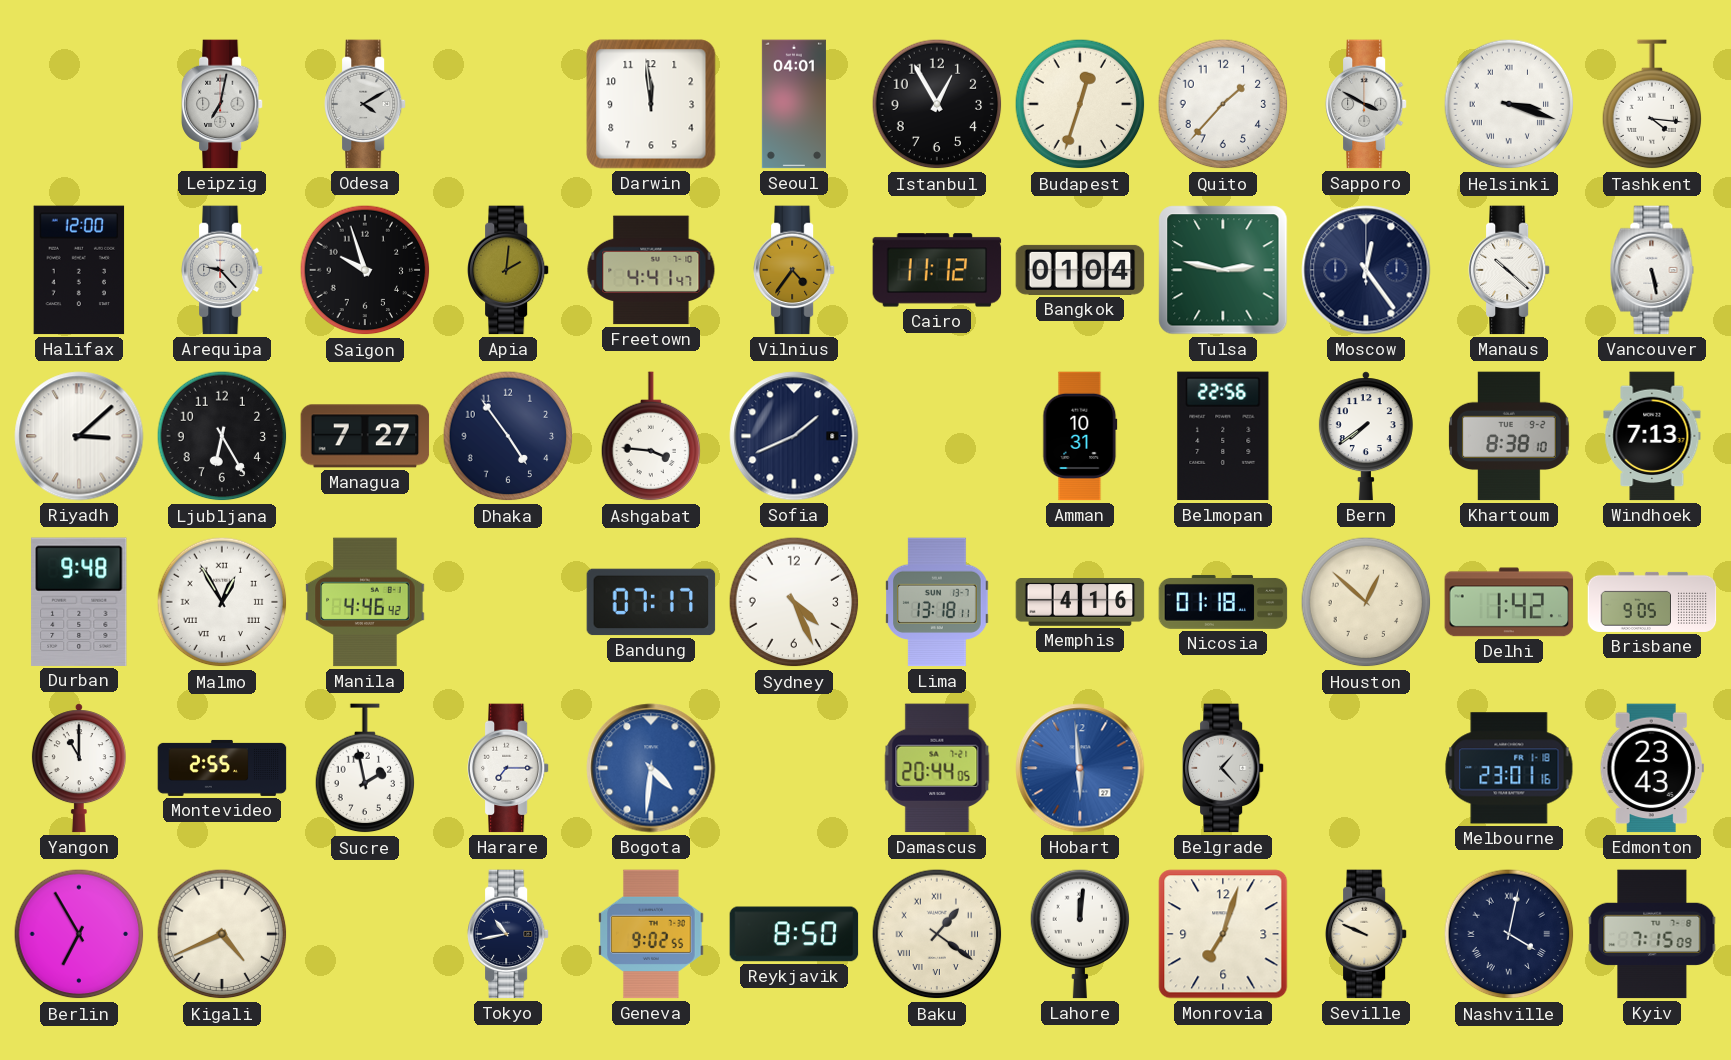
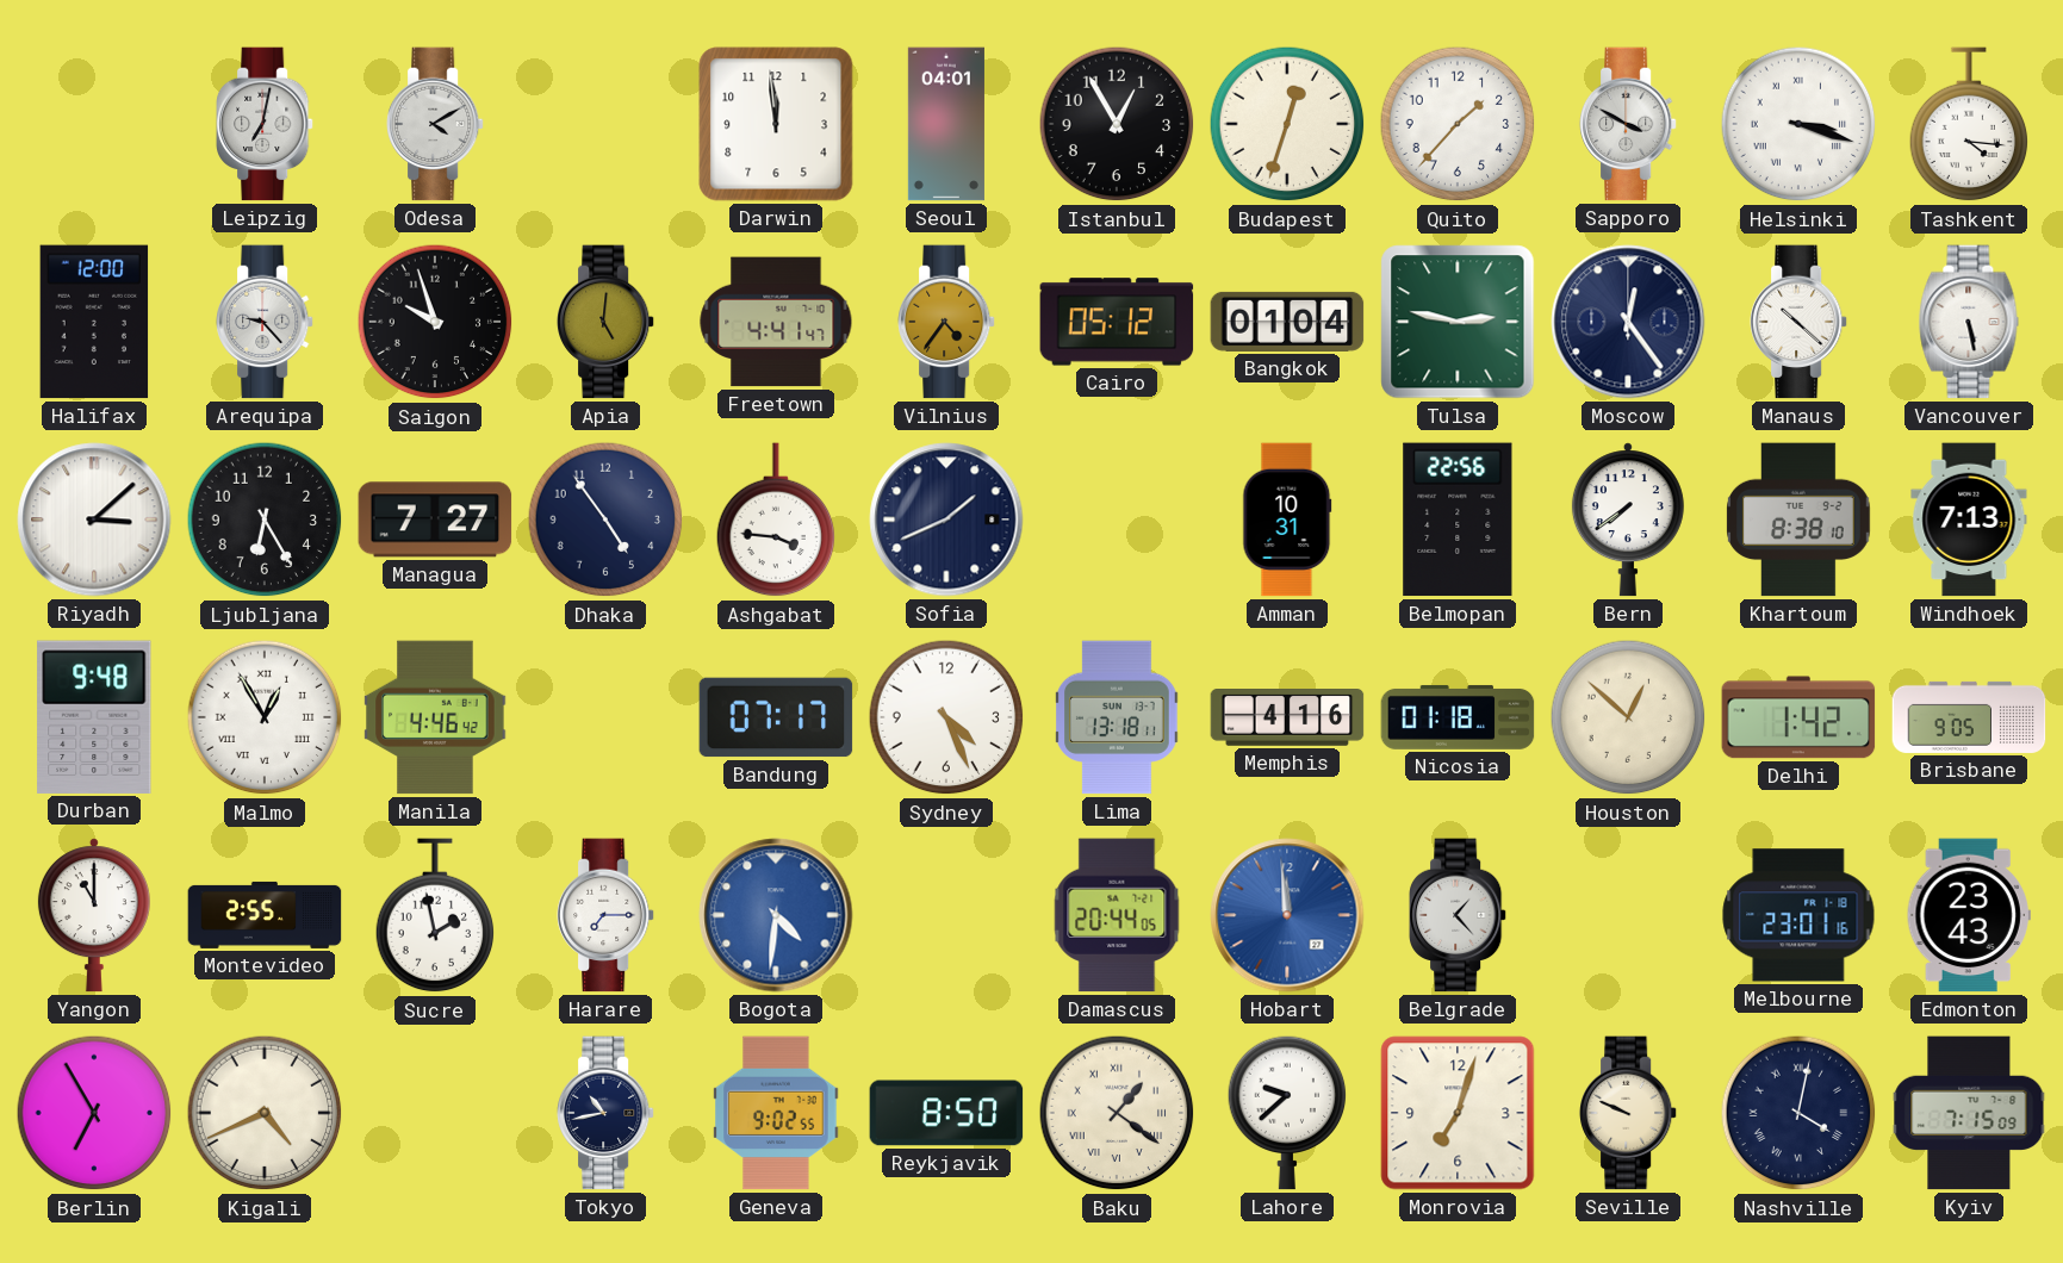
Apia: 2:01 -> 5:01
Cairo: 11:12 -> 05:12
Hobart: 5:59 -> 11:59
Lahore: 12:01 -> 9:38
